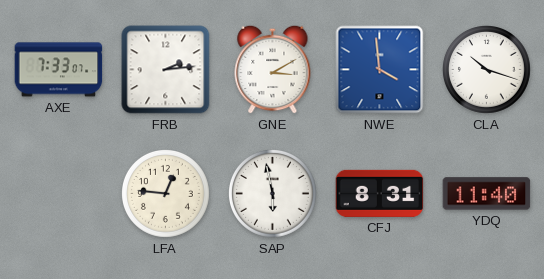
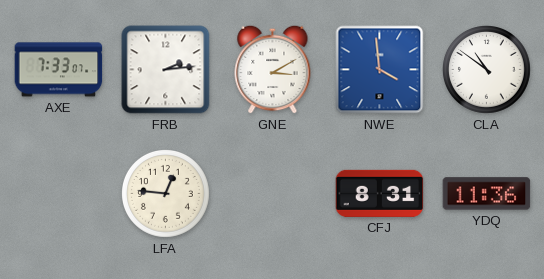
CLA: 10:18 -> 10:51
SAP: 5:58 -> none
YDQ: 11:40 -> 11:36
